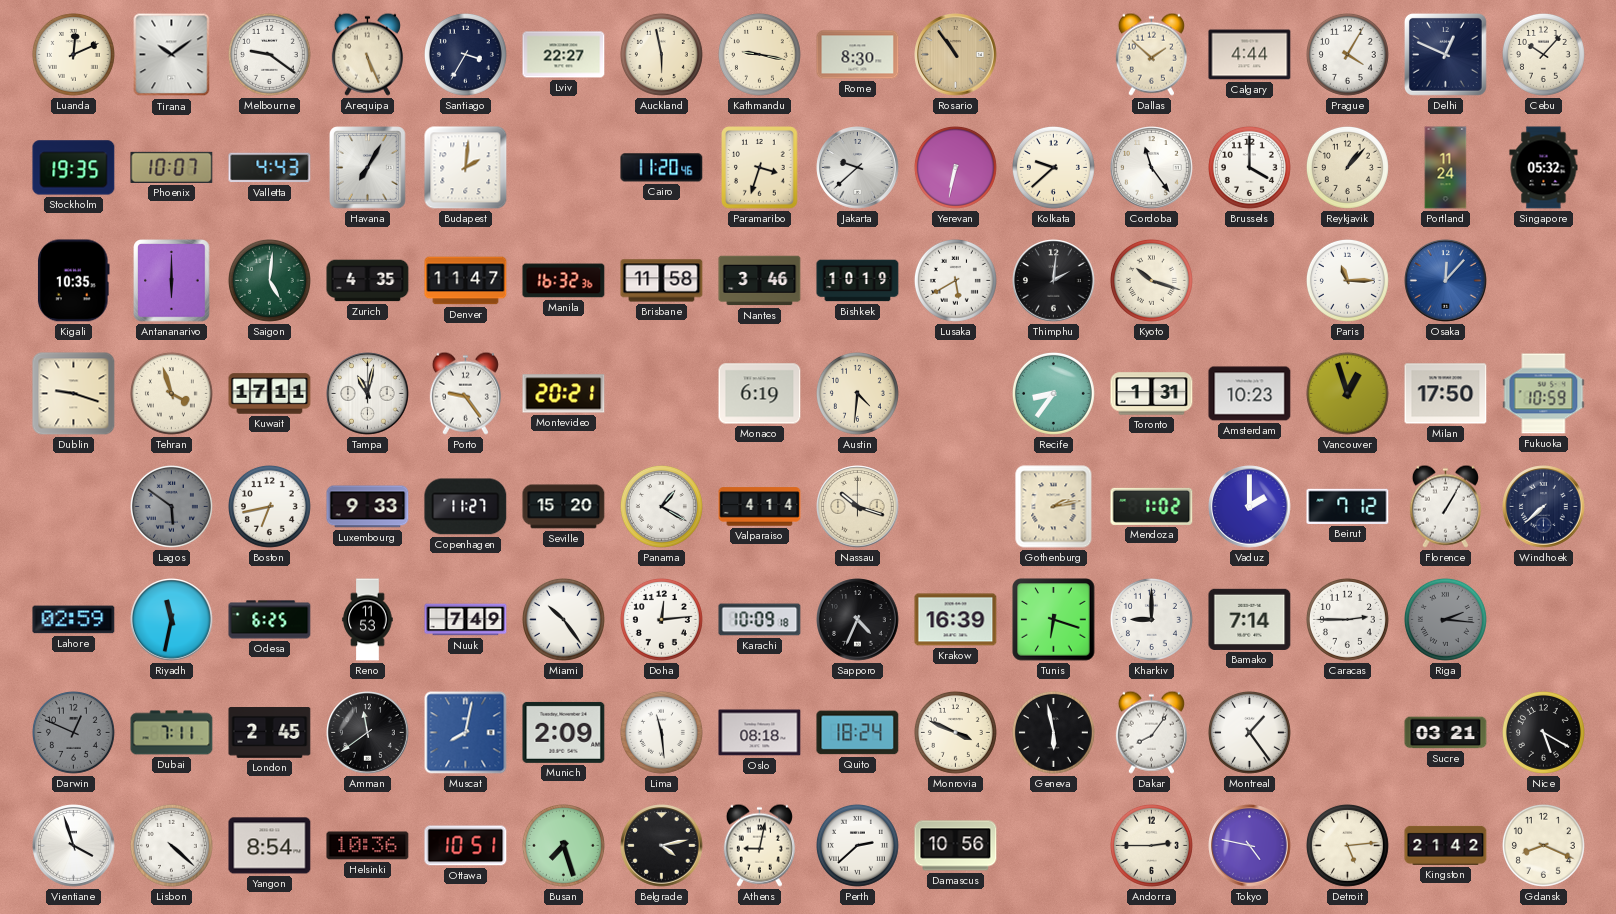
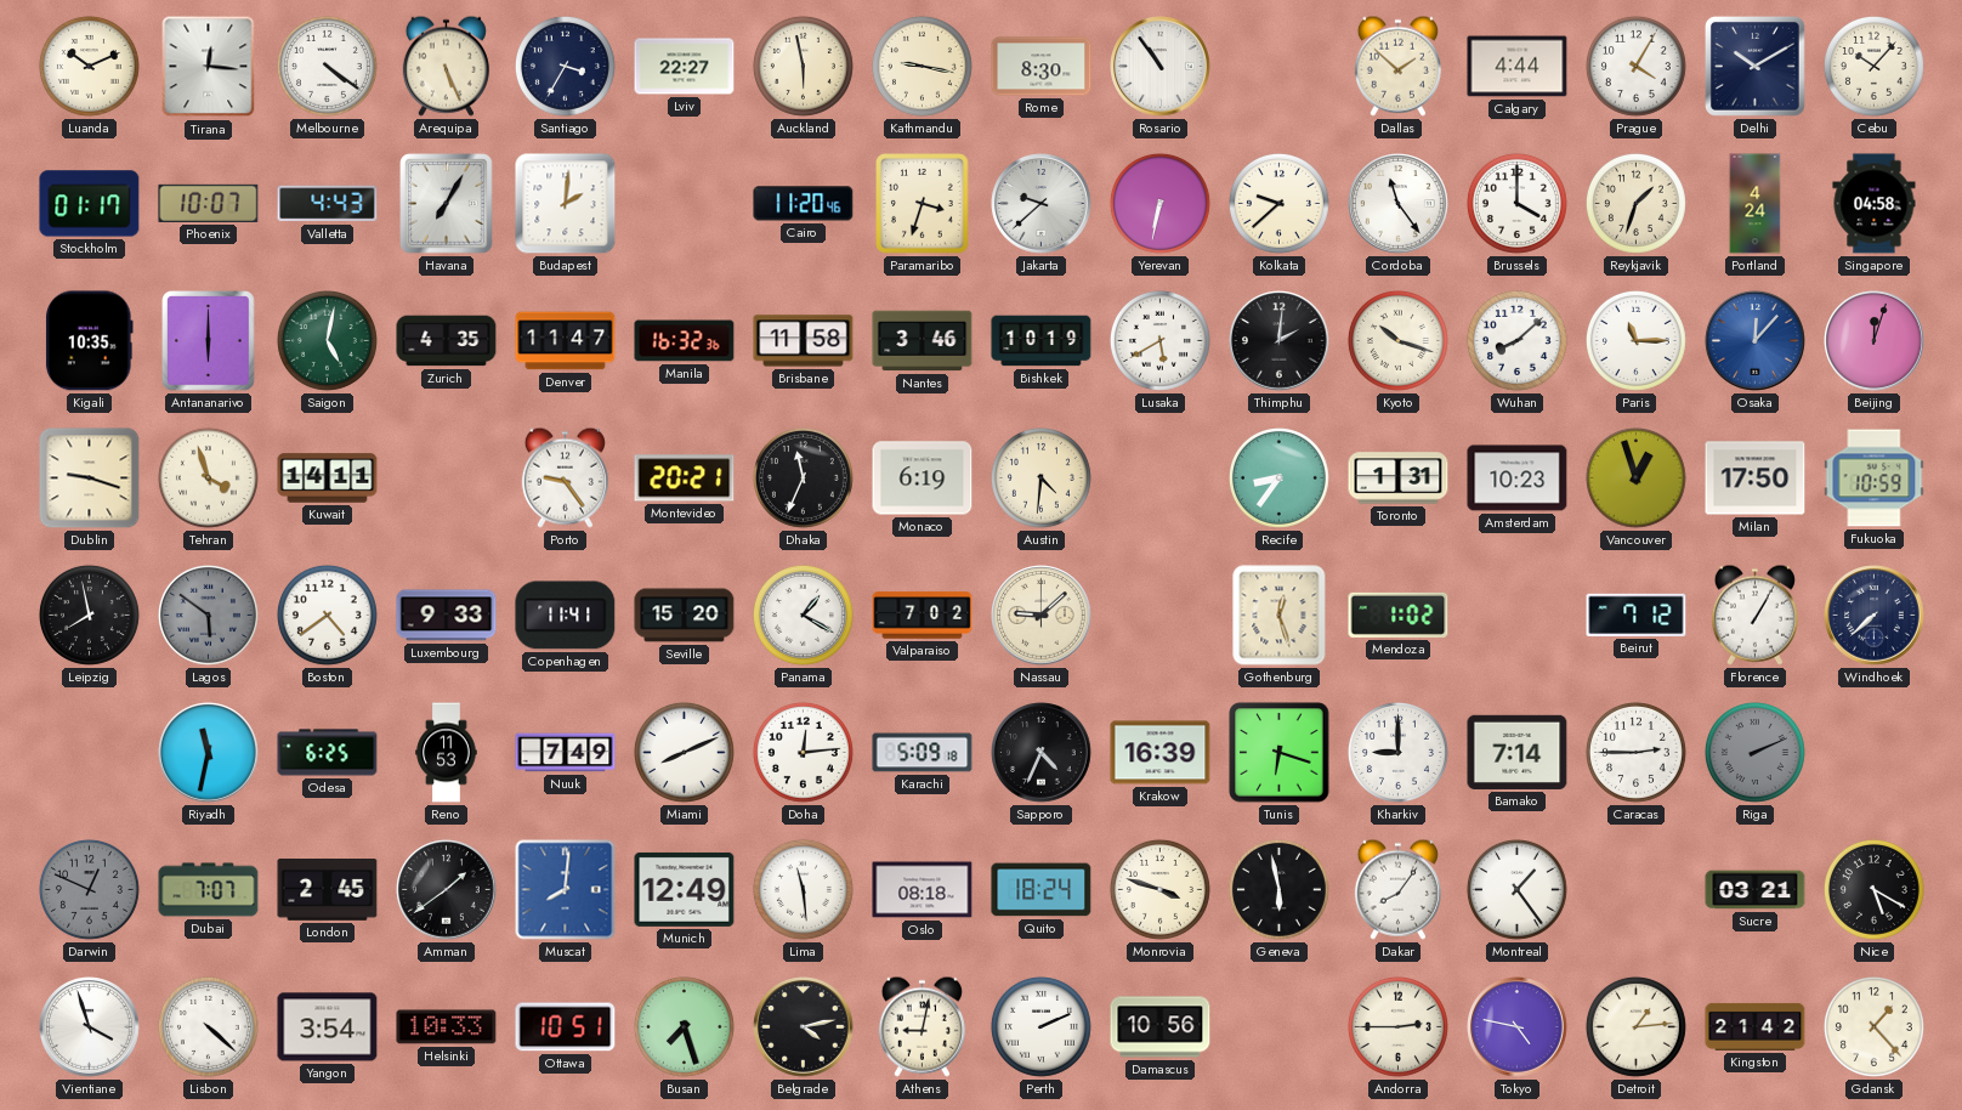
Luanda: 12:11 -> 10:11
Tirana: 10:09 -> 12:16
Melbourne: 9:21 -> 4:21
Rosario dial: champagne -> white
Delhi: 12:49 -> 10:10
Stockholm: 19:35 -> 01:17
Reykjavik: 1:07 -> 1:33
Portland: 11:24 -> 4:24
Singapore: 05:32 -> 04:58
Saigon: 5:01 -> 5:02
Wuhan: none -> 8:08
Beijing: none -> 12:03
Kuwait: 17:11 -> 14:11
Tampa: 11:02 -> none
Dhaka: none -> 11:34
Leipzig: none -> 7:58
Boston: 6:43 -> 4:39
Copenhagen: 11:27 -> 11:41
Valparaiso: 4:14 -> 7:02
Nassau: 10:18 -> 9:08
Gothenburg: 2:13 -> 12:27
Vaduz: 2:00 -> none
Lahore: 02:59 -> none
Miami: 10:24 -> 8:11
Karachi: 10:09 -> 5:09
Riga: 2:16 -> 2:11
Dubai: 7:11 -> 7:07
Amman: 11:39 -> 1:39
Muscat: 8:02 -> 8:01
Munich: 2:09 -> 12:49
Monrovia: 3:49 -> 3:48
Yangon: 8:54 -> 3:54
Helsinki: 10:36 -> 10:33
Perth: 2:38 -> 2:11
Detroit: 5:14 -> 1:14
Gdansk: 8:19 -> 1:23
